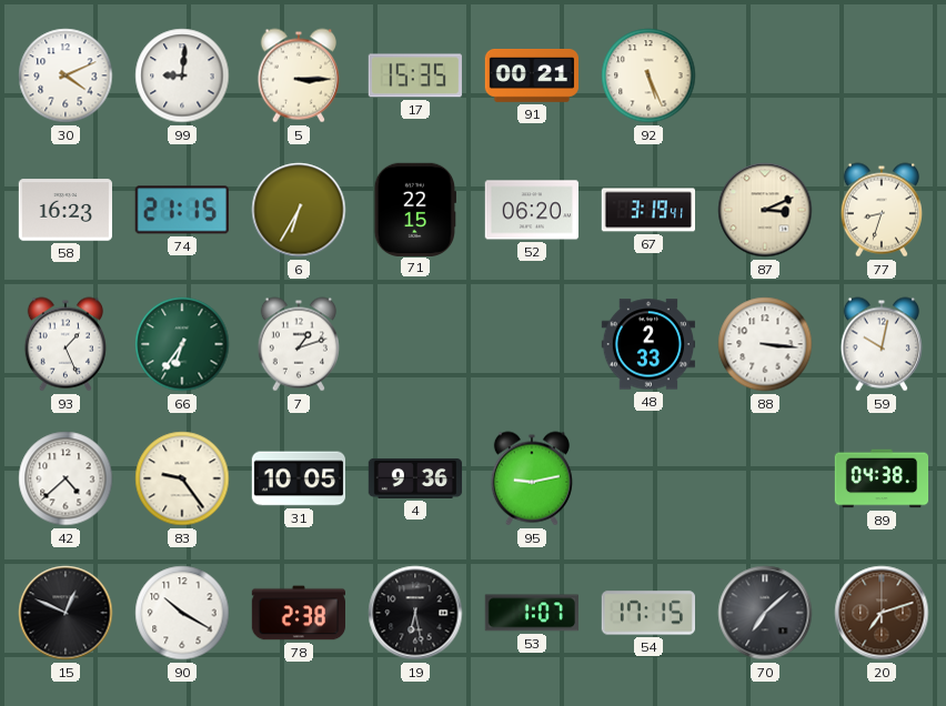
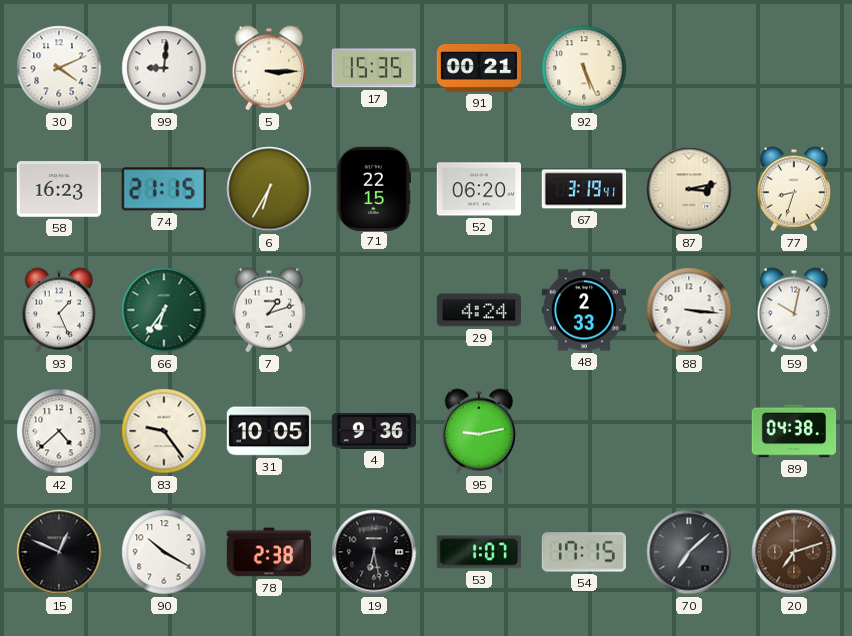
87: 3:11 -> 3:13
29: none -> 4:24
